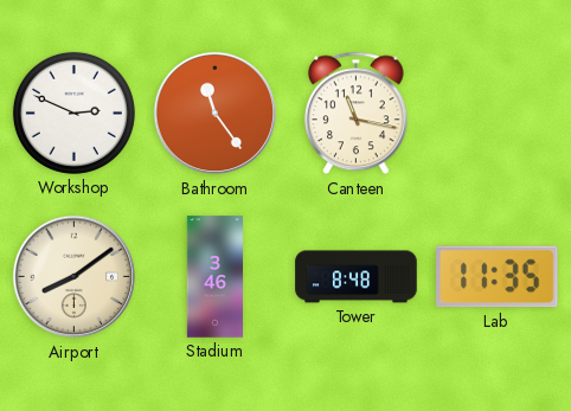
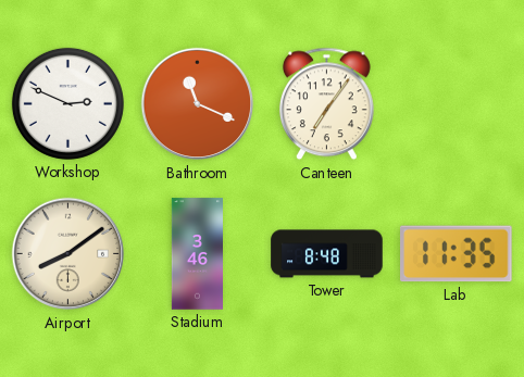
Bathroom: 11:24 -> 11:19
Canteen: 11:17 -> 7:06
